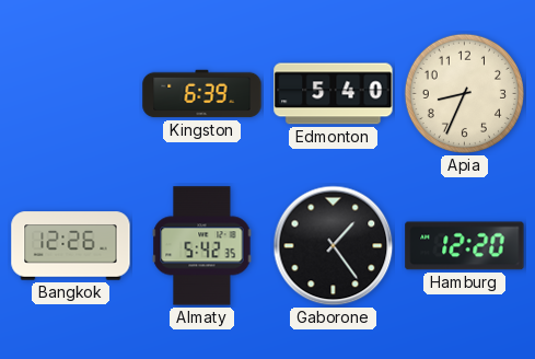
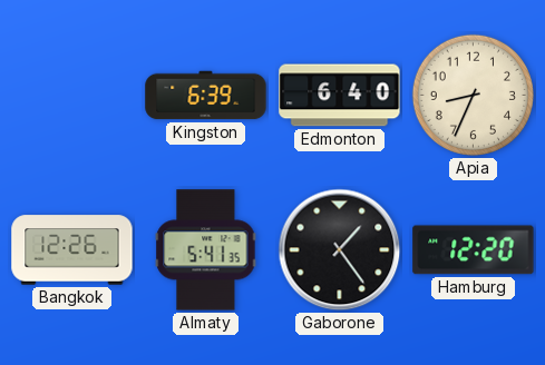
Edmonton: 5:40 -> 6:40
Almaty: 5:42 -> 5:41
